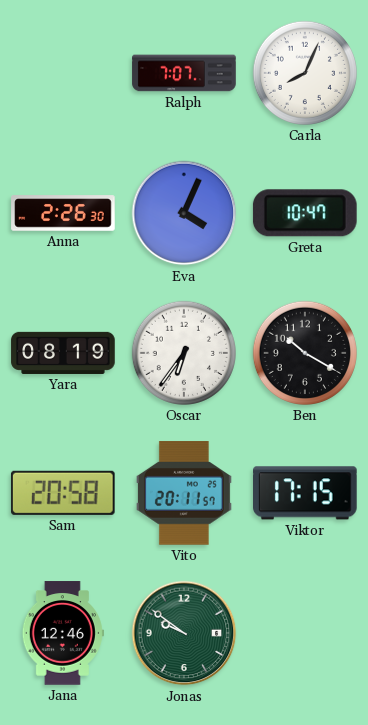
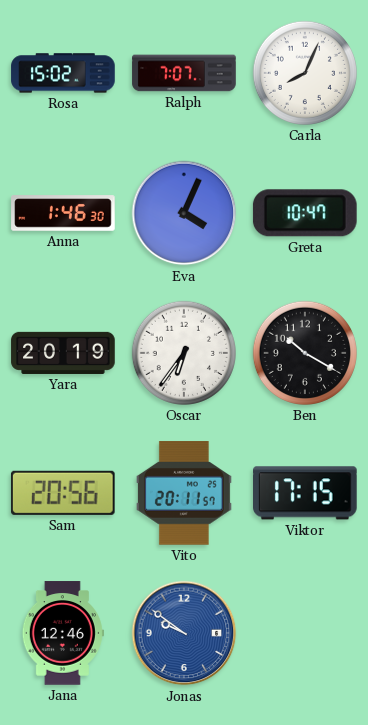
Rosa: none -> 15:02
Anna: 2:26 -> 1:46
Yara: 08:19 -> 20:19
Sam: 20:58 -> 20:56
Jonas dial: green -> blue
